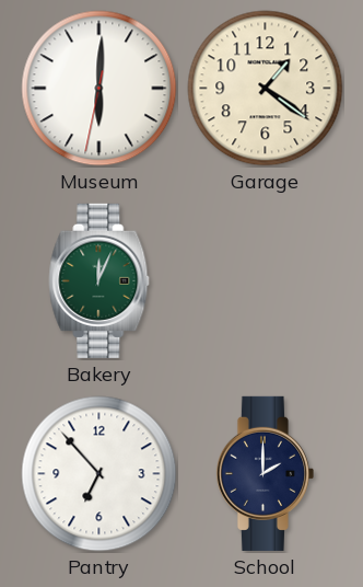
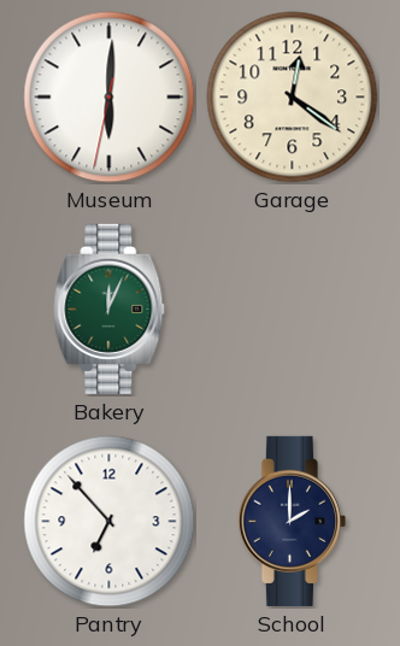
Garage: 1:21 -> 12:21
